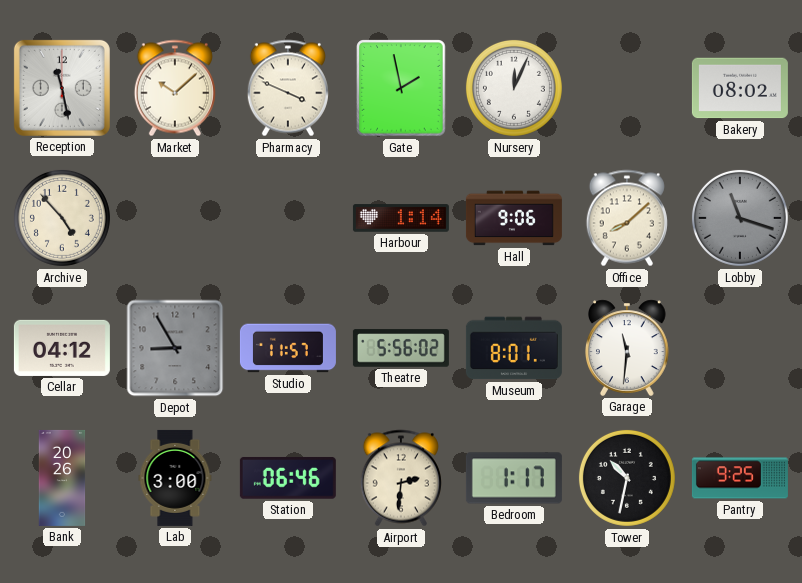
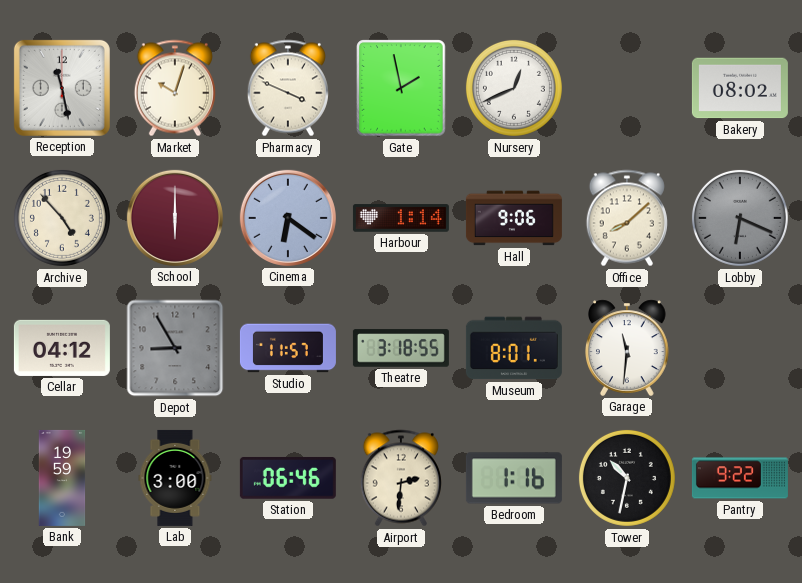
Market: 10:08 -> 10:03
Nursery: 12:04 -> 12:41
School: none -> 6:00
Cinema: none -> 6:21
Lobby: 11:18 -> 6:19
Theatre: 5:56 -> 3:18
Bank: 20:26 -> 19:59
Bedroom: 1:17 -> 1:16
Pantry: 9:25 -> 9:22
